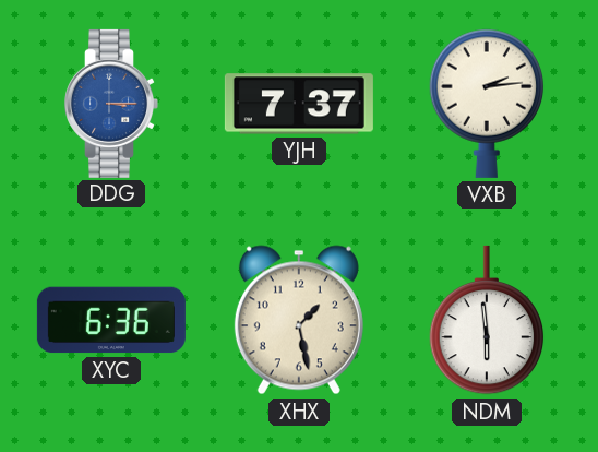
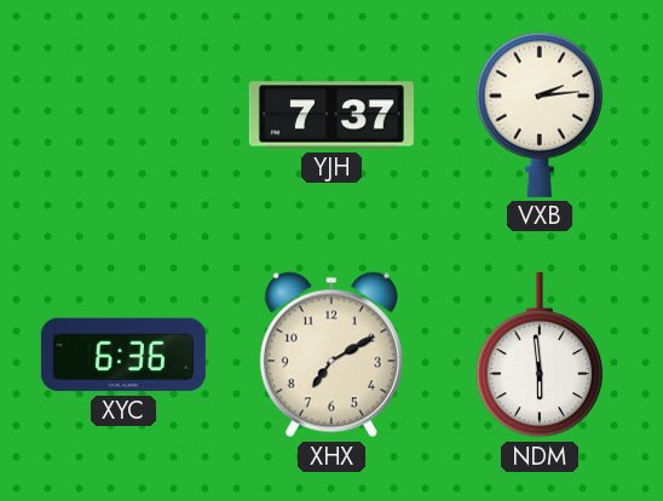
DDG: 3:15 -> none
XHX: 1:28 -> 7:10
